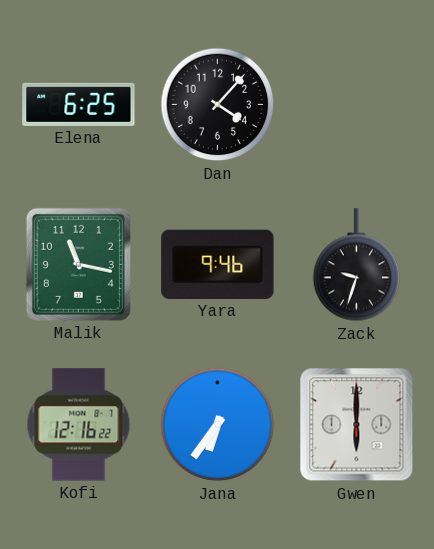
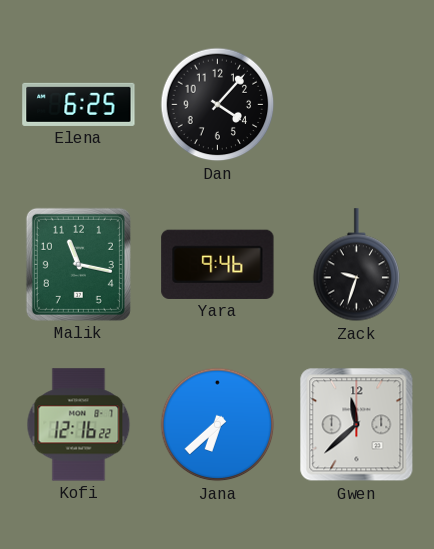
Jana: 6:36 -> 6:38
Gwen: 6:00 -> 11:38
